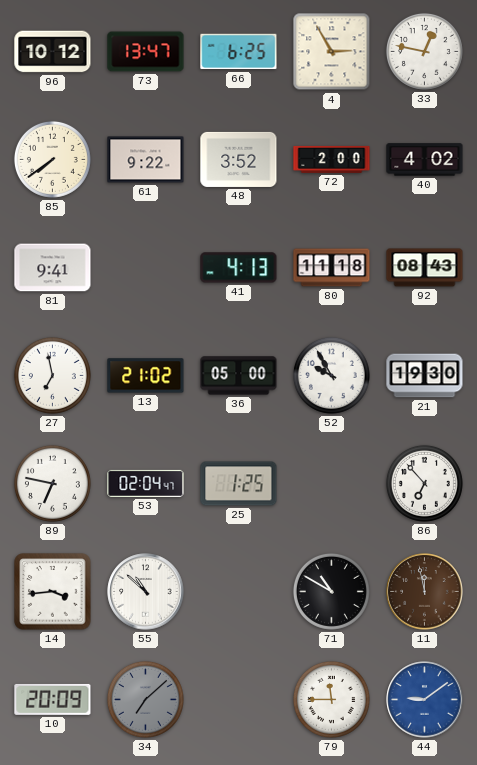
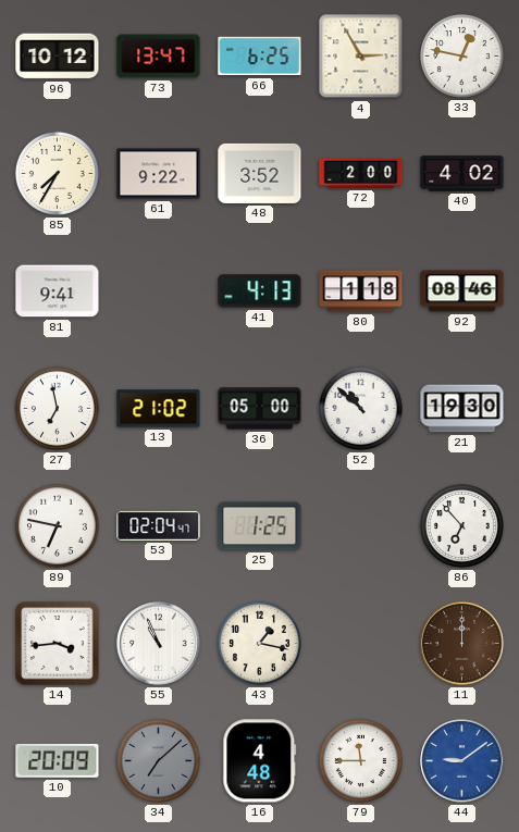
85: 7:39 -> 7:35
80: 11:18 -> 1:18
92: 08:43 -> 08:46
52: 9:55 -> 10:52
55: 10:52 -> 10:56
43: none -> 1:17
71: 10:50 -> none
11: 11:58 -> 12:00
16: none -> 4:48
